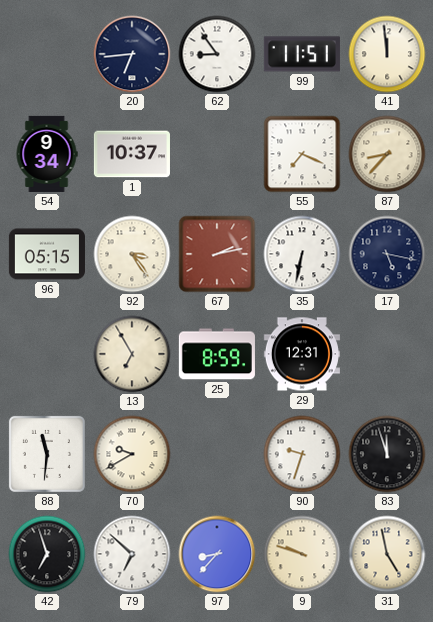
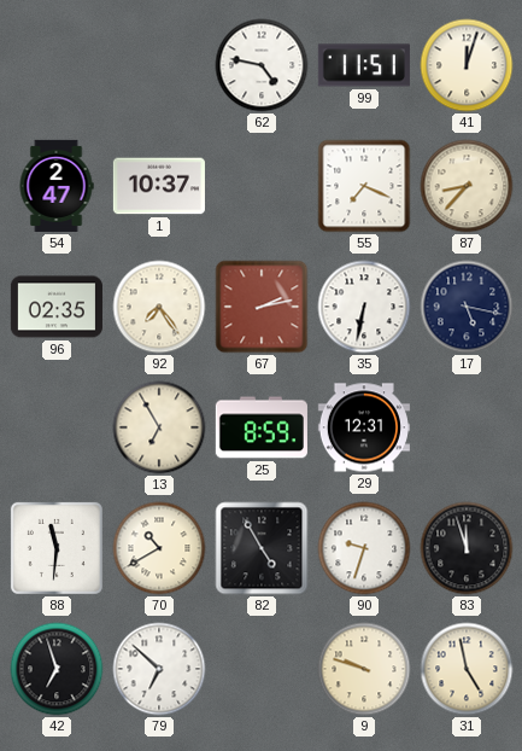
20: 6:44 -> none
62: 8:54 -> 4:47
41: 11:59 -> 12:03
54: 9:34 -> 2:47
96: 05:15 -> 02:35
92: 3:24 -> 7:24
70: 9:40 -> 10:40
82: none -> 4:55
97: 8:37 -> none
